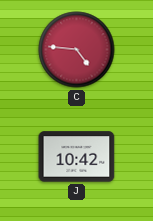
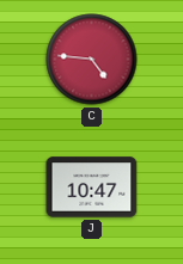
J: 10:42 -> 10:47
